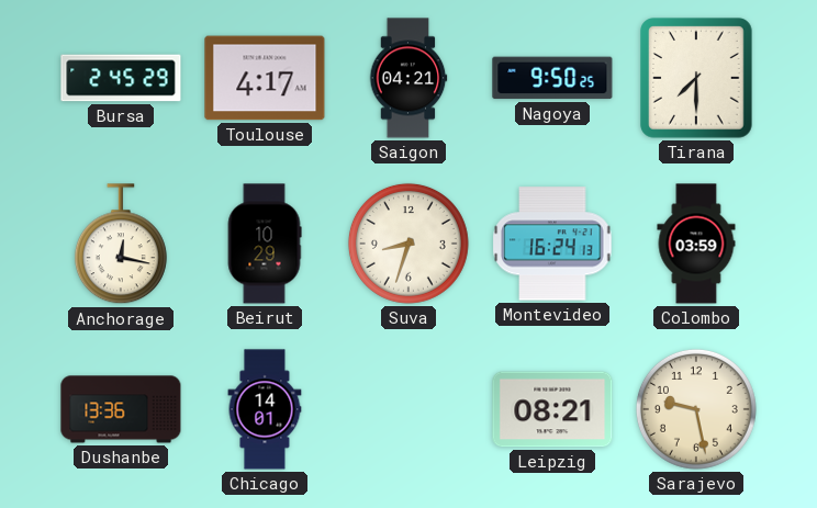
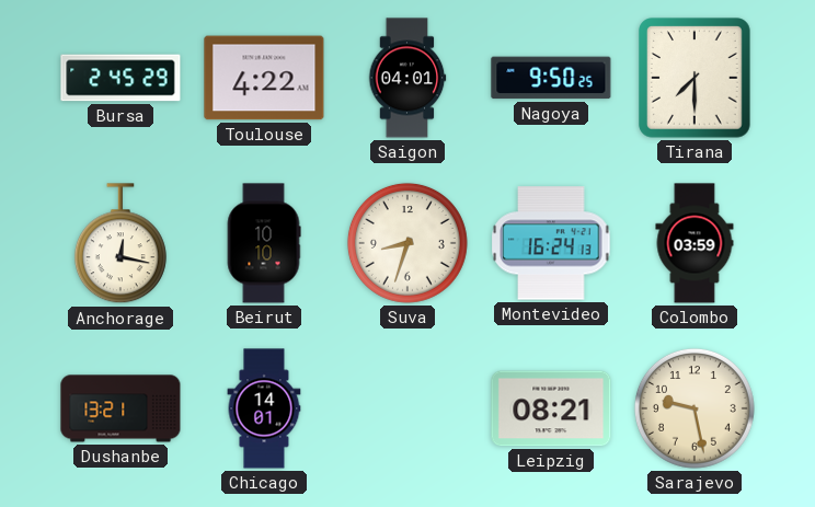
Toulouse: 4:17 -> 4:22
Saigon: 04:21 -> 04:01
Beirut: 10:29 -> 10:10
Dushanbe: 13:36 -> 13:21
